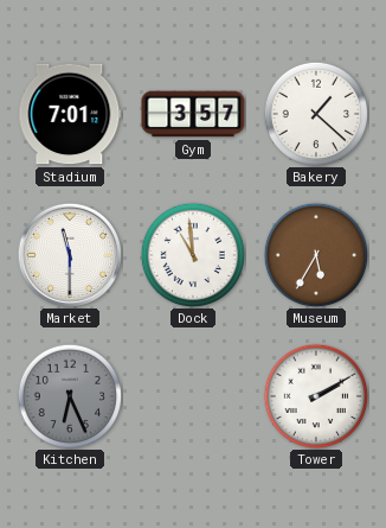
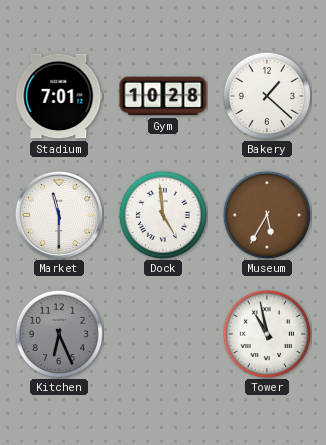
Gym: 3:57 -> 10:28
Dock: 10:59 -> 4:59
Tower: 2:10 -> 10:58
